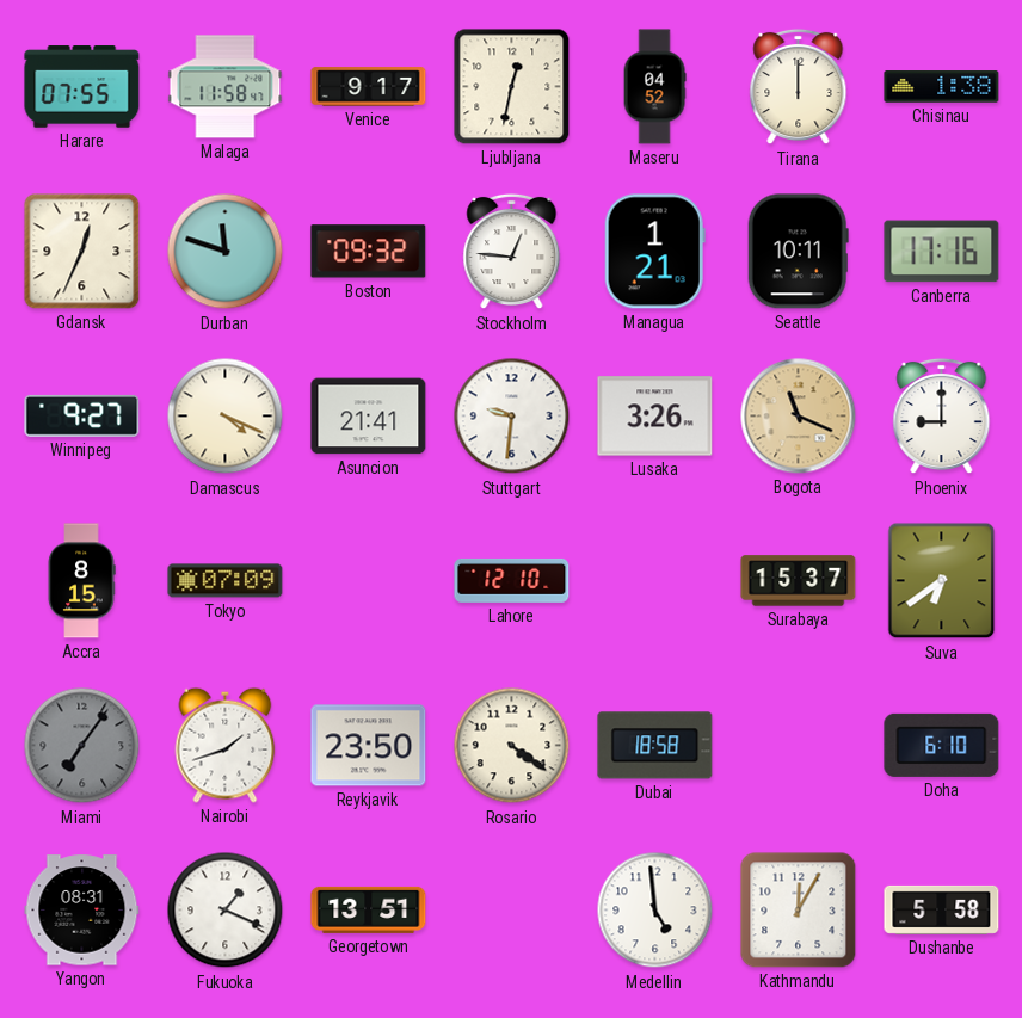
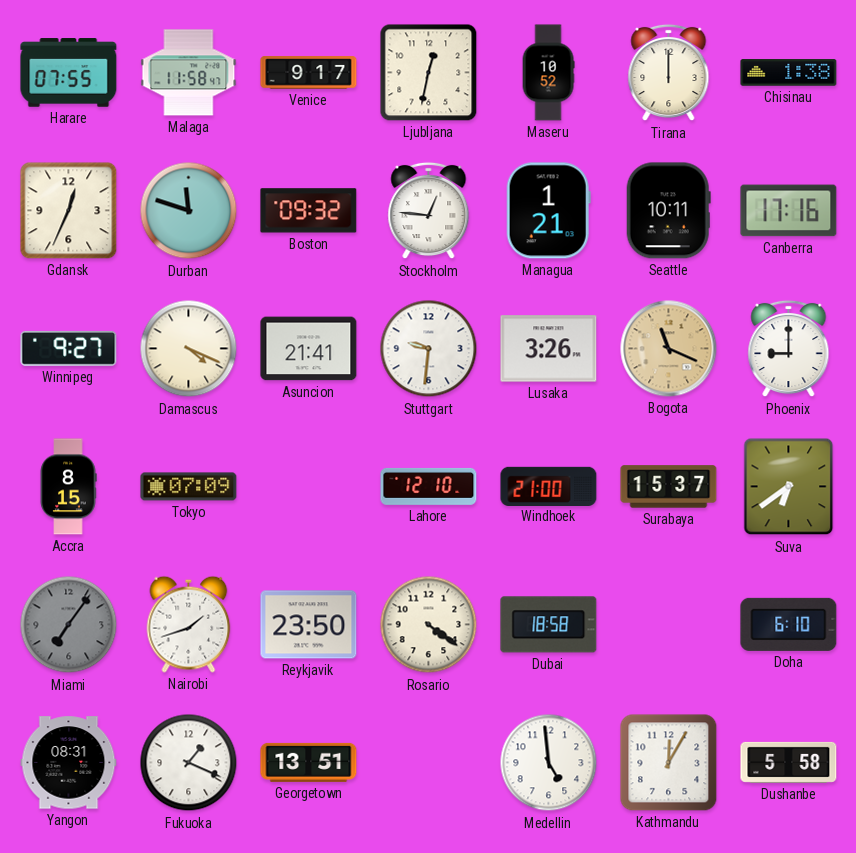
Maseru: 04:52 -> 10:52
Windhoek: none -> 21:00
